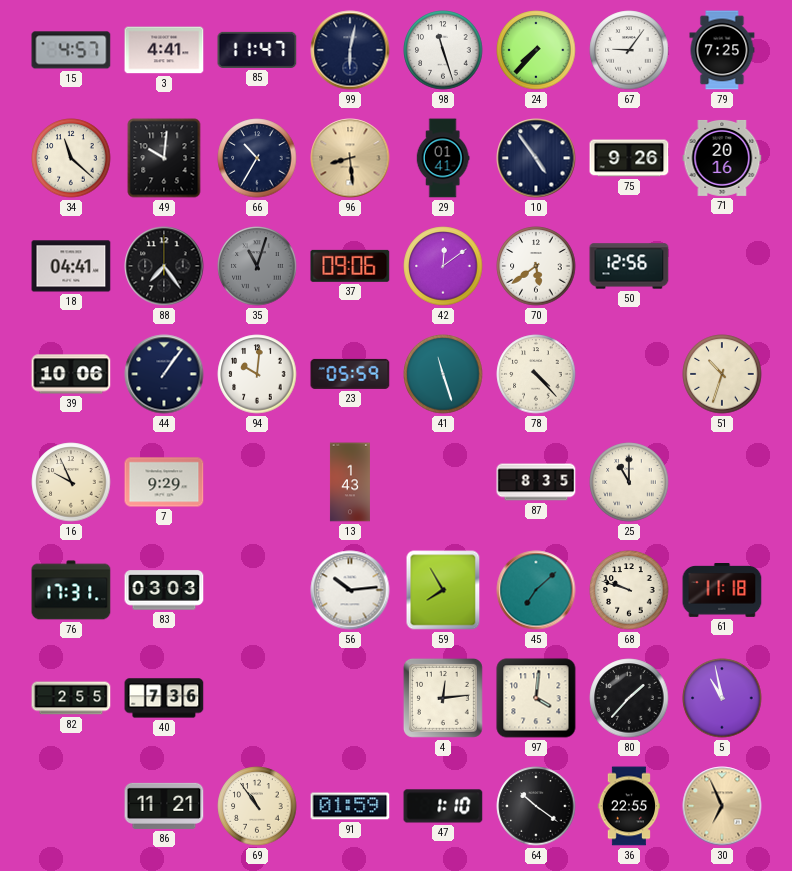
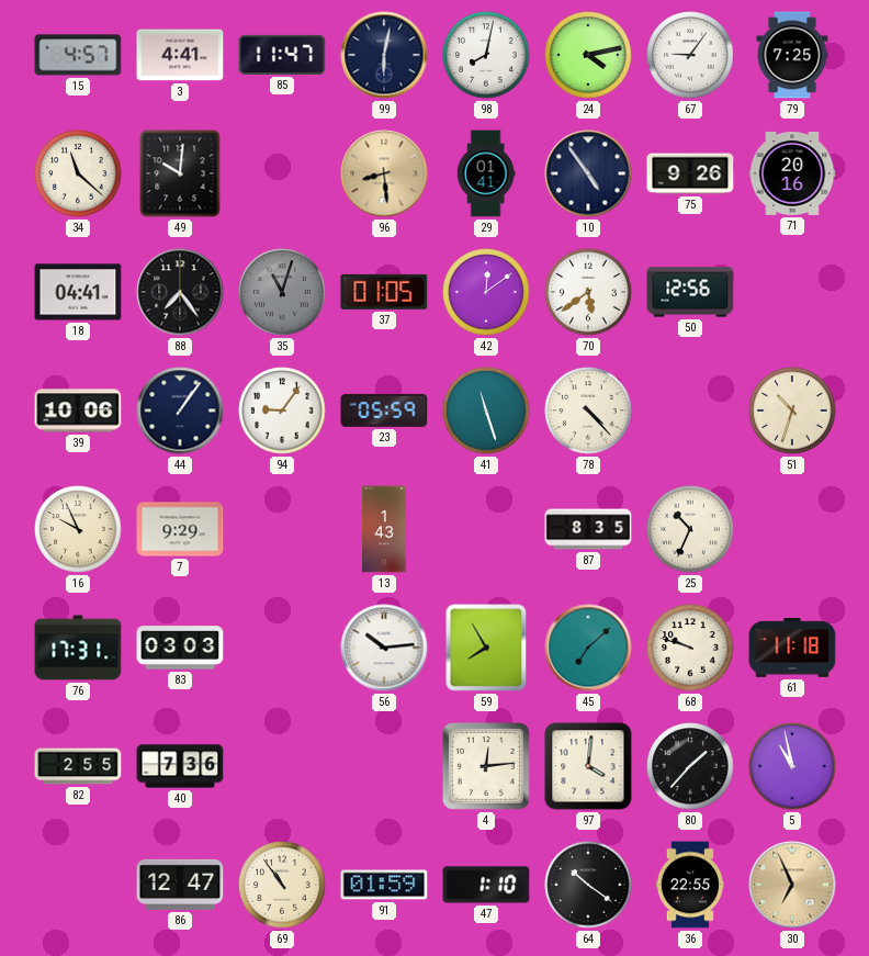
98: 11:27 -> 8:02
24: 7:37 -> 4:13
66: 10:35 -> none
37: 09:06 -> 01:05
94: 10:01 -> 9:06
25: 11:00 -> 10:34
86: 11:21 -> 12:47
